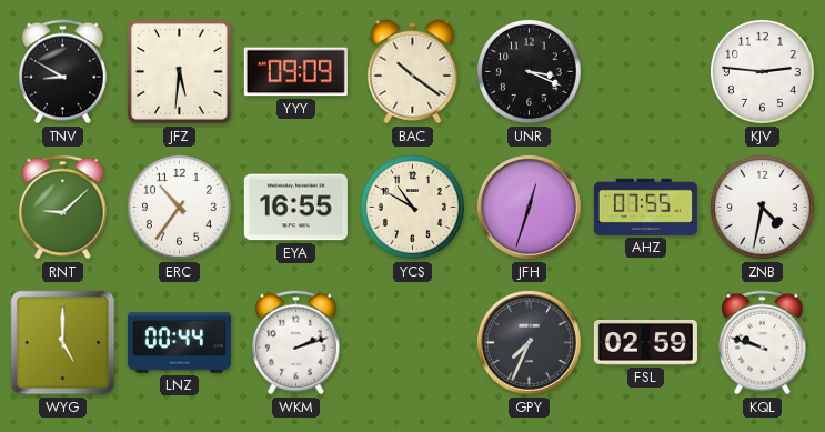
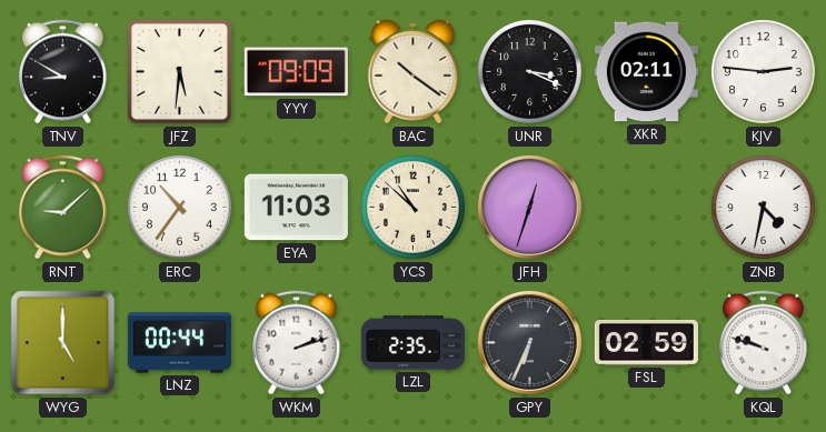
XKR: none -> 02:11
EYA: 16:55 -> 11:03
YCS: 10:50 -> 10:52
AHZ: 07:55 -> none
LZL: none -> 2:35
GPY: 7:34 -> 6:34
